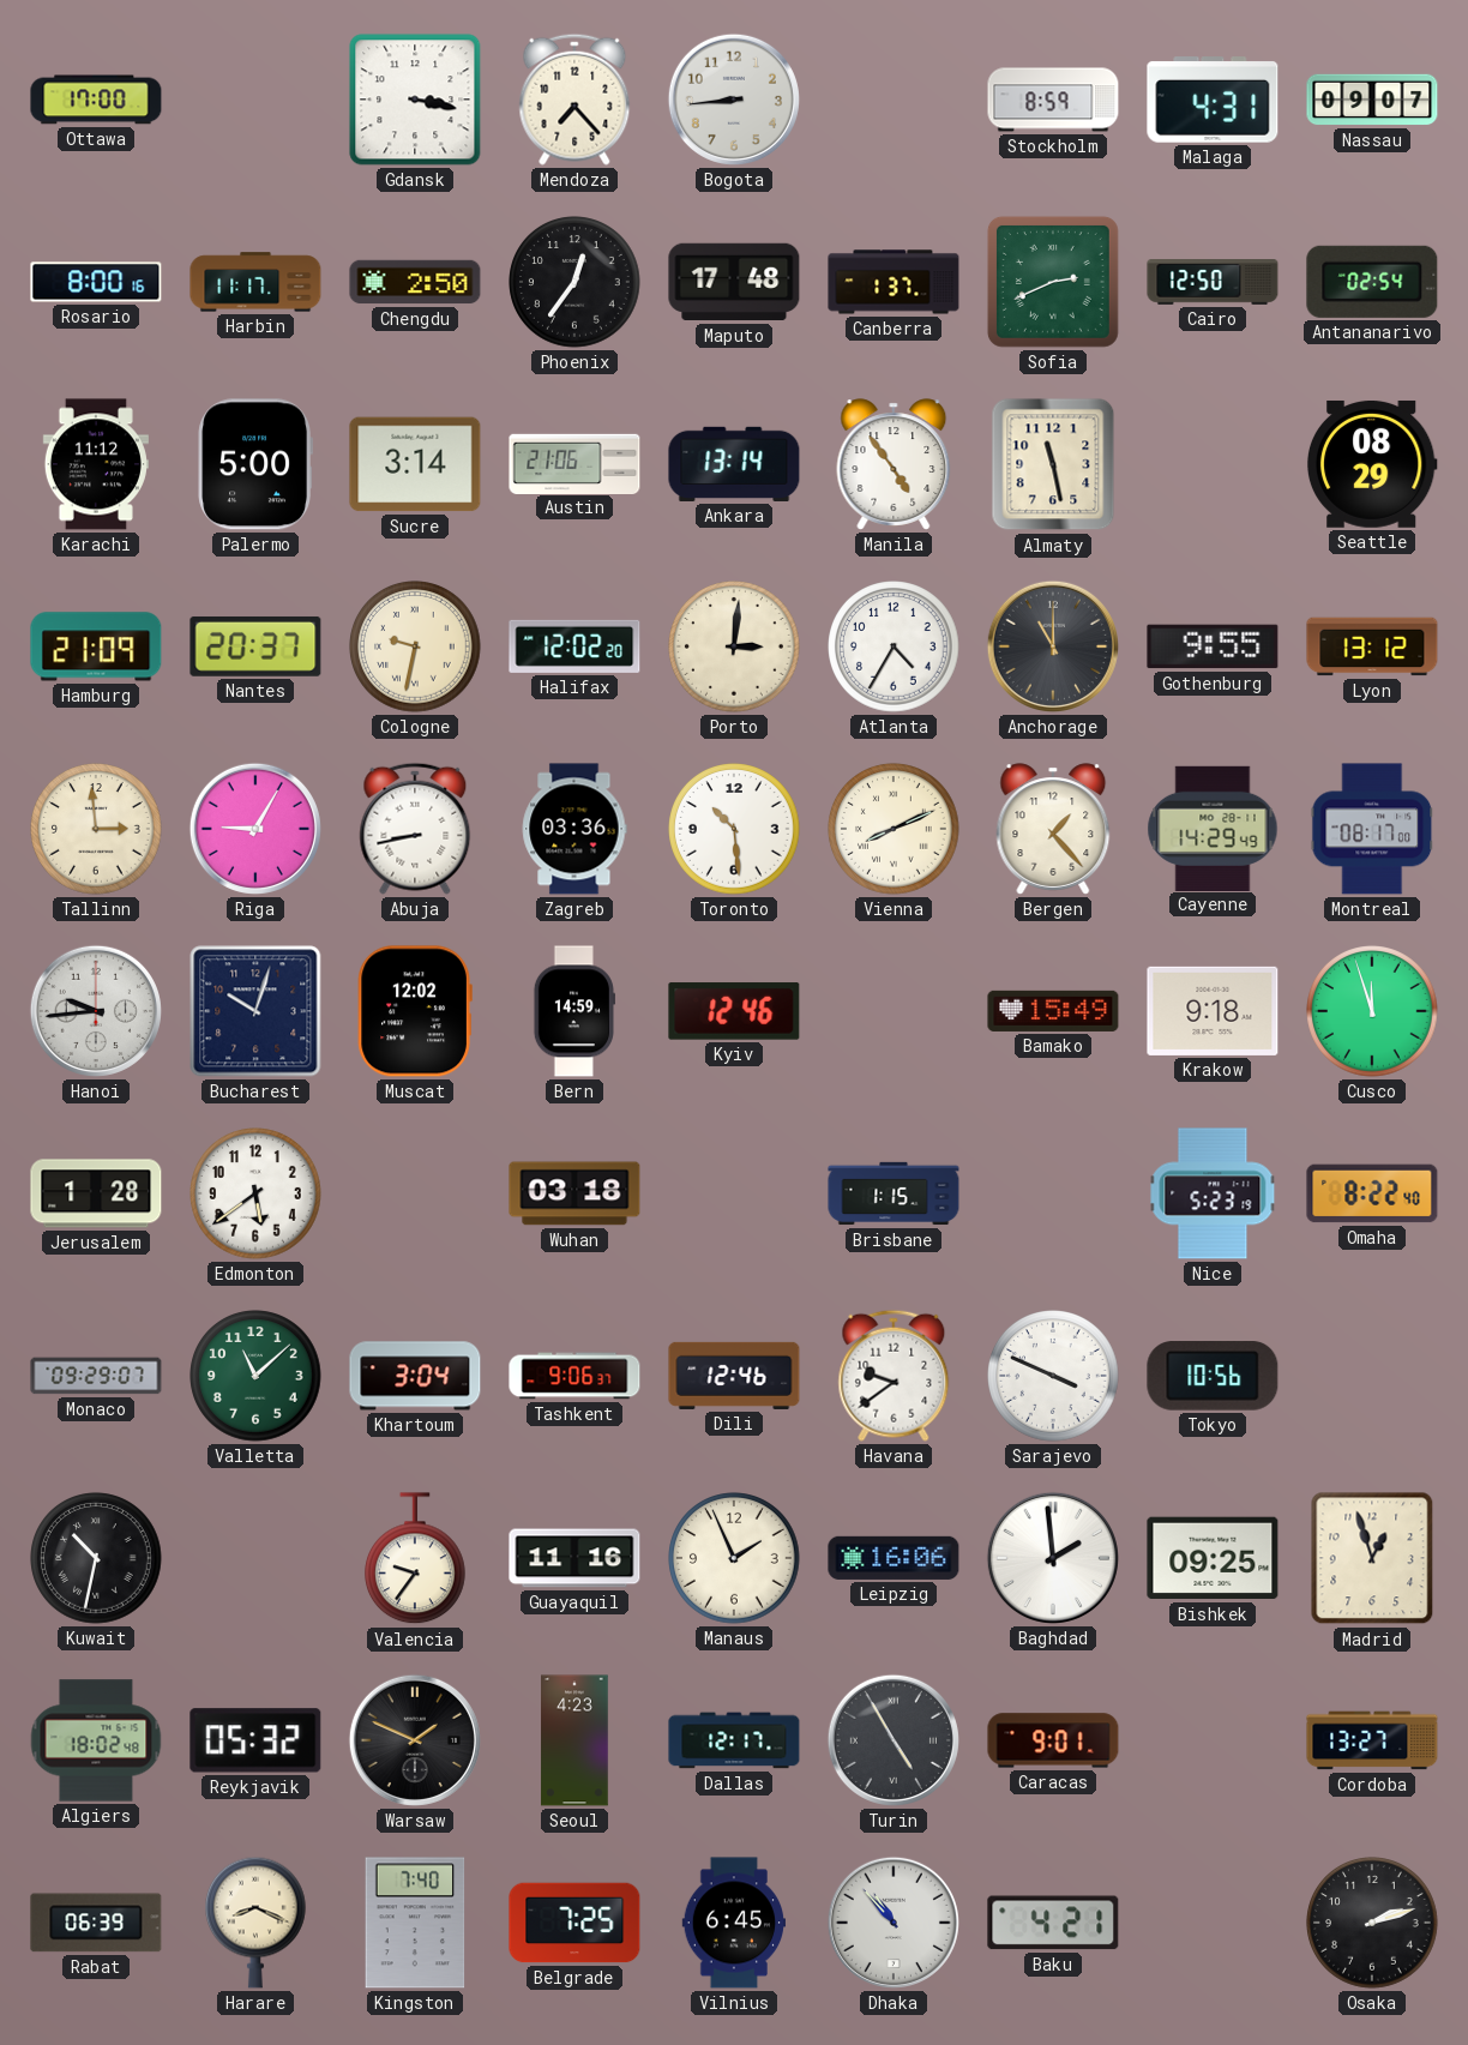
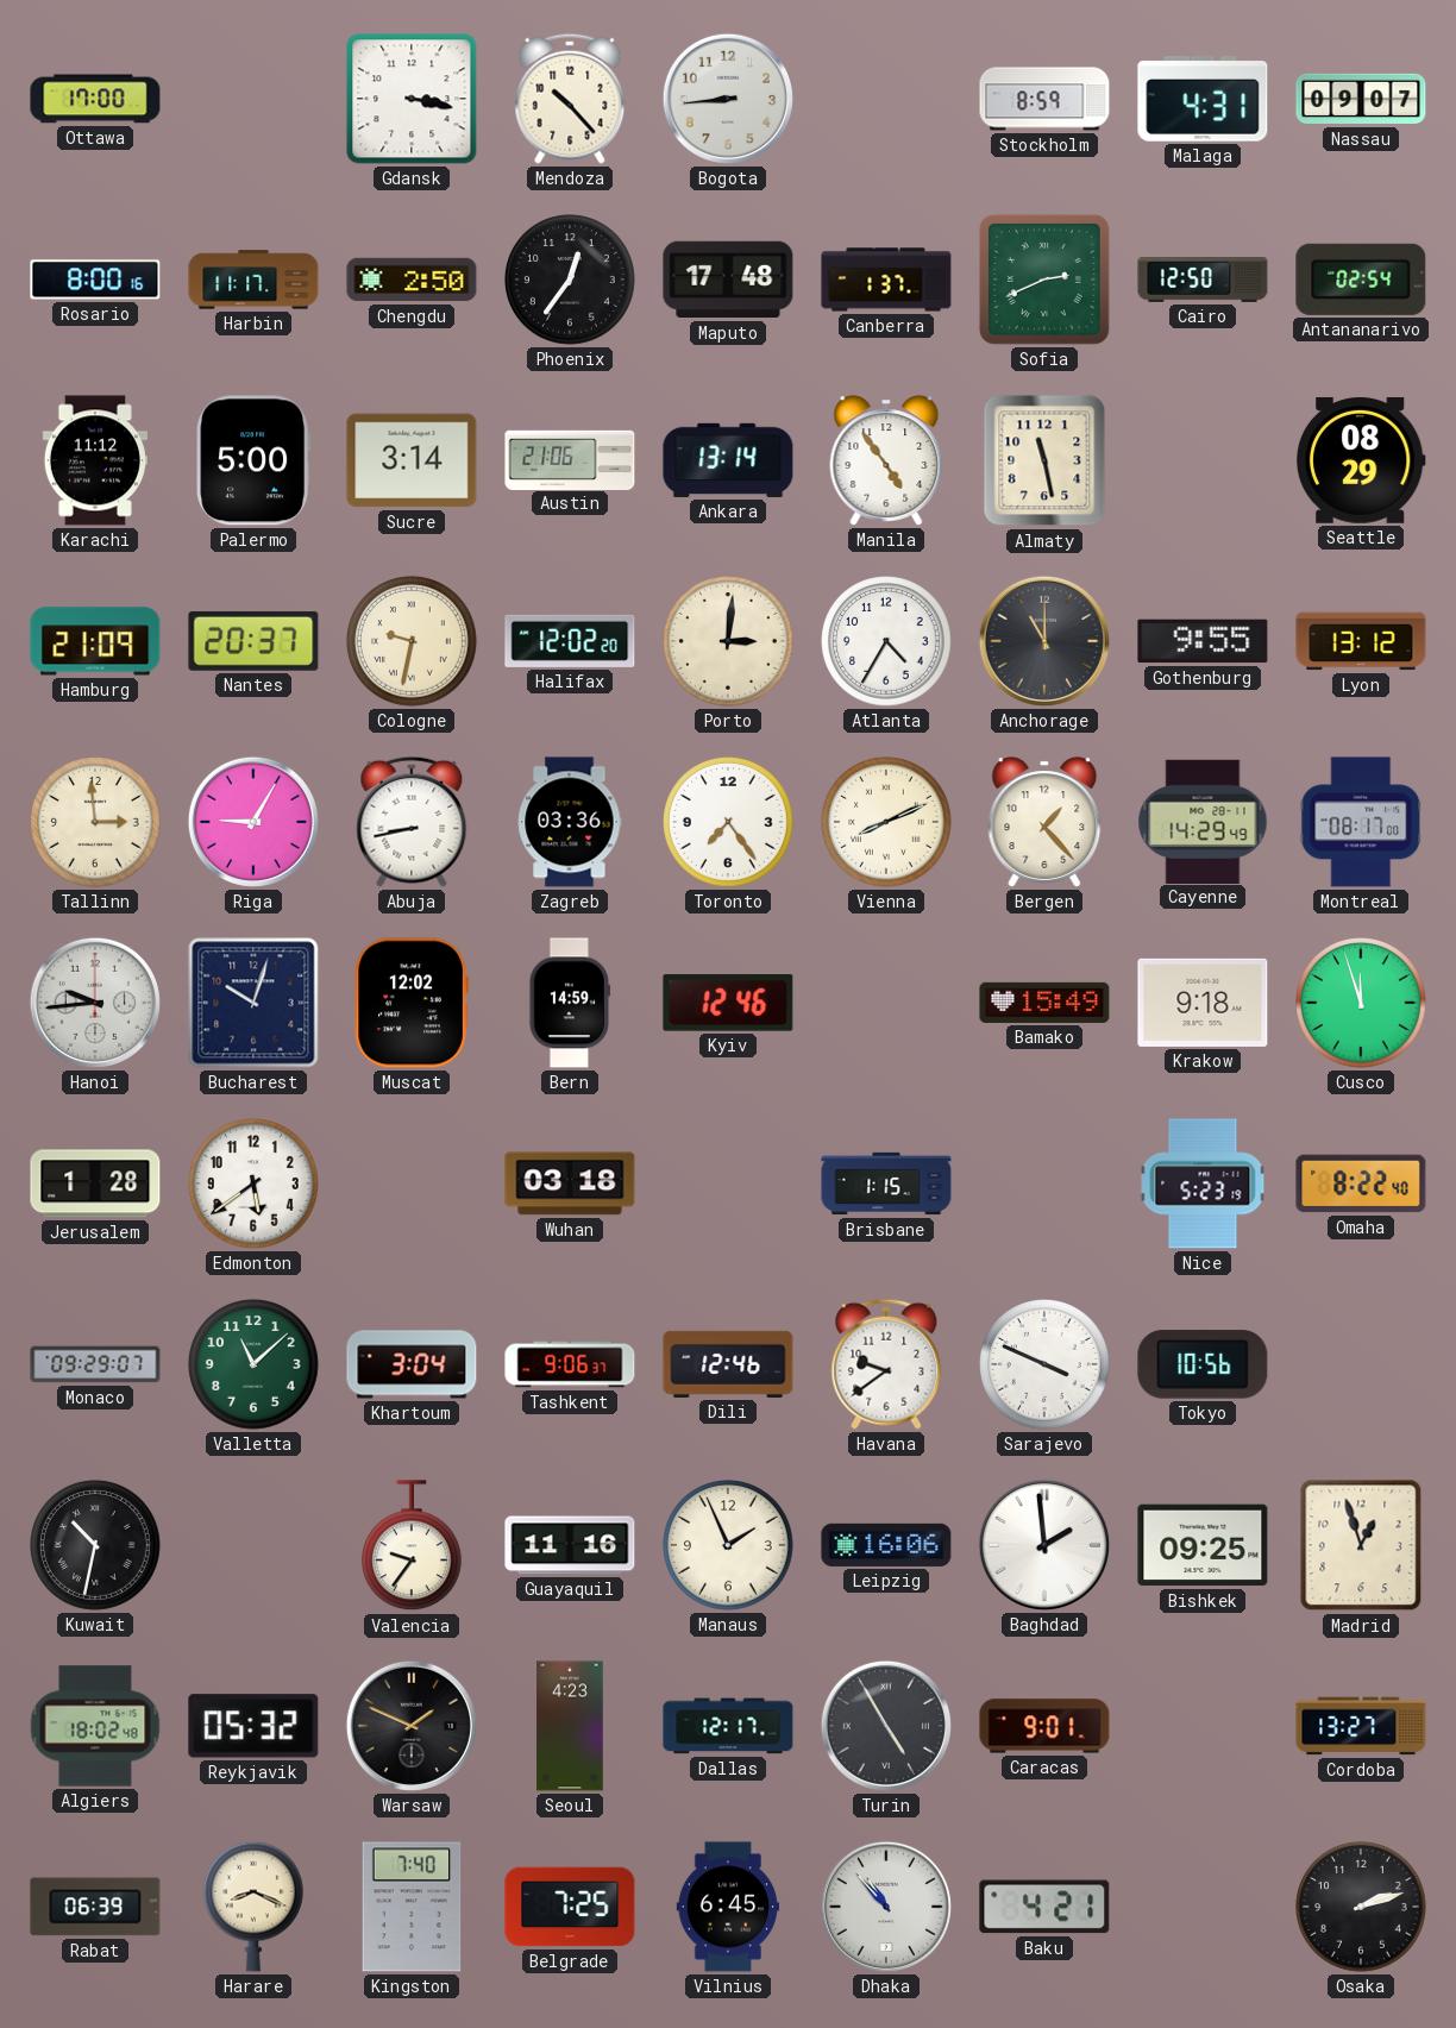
Mendoza: 7:23 -> 10:23
Toronto: 10:29 -> 7:24
